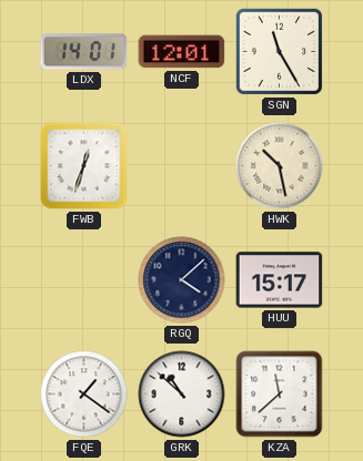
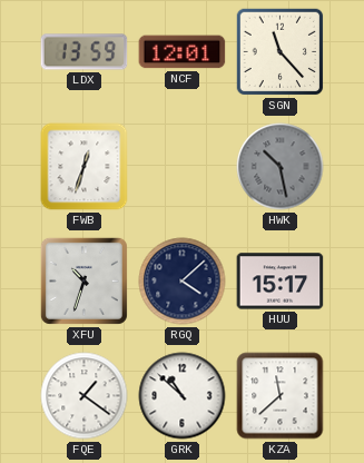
LDX: 14:01 -> 13:59
SGN: 11:25 -> 11:23
HWK dial: cream -> grey
XFU: none -> 10:33
